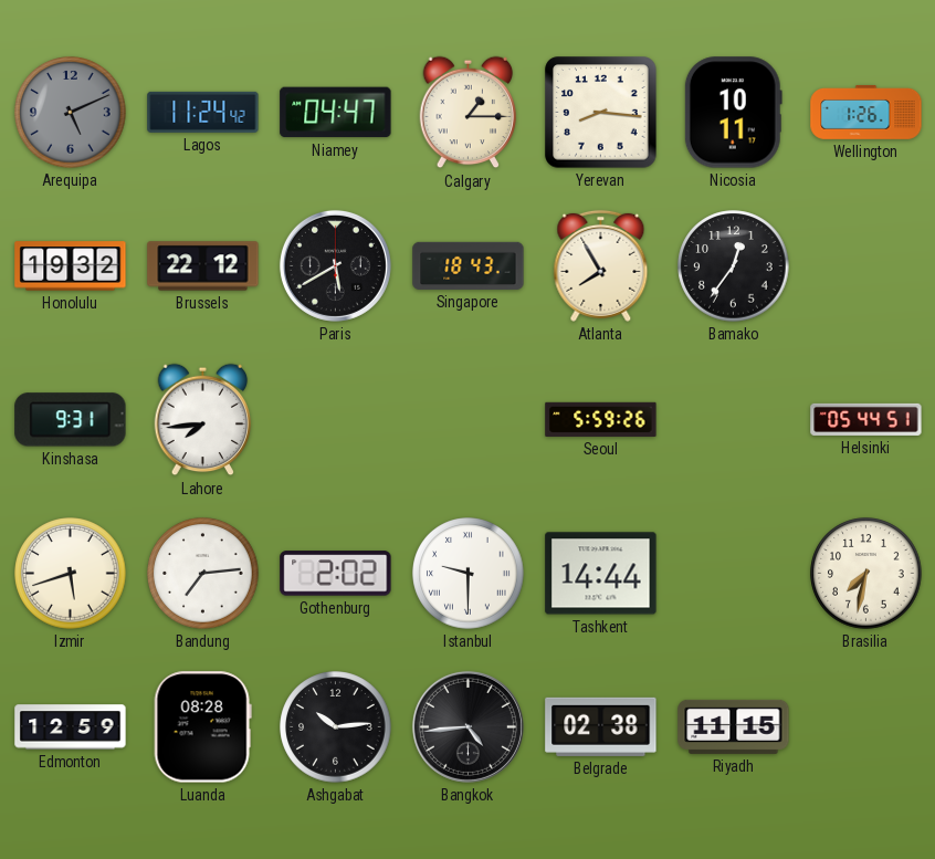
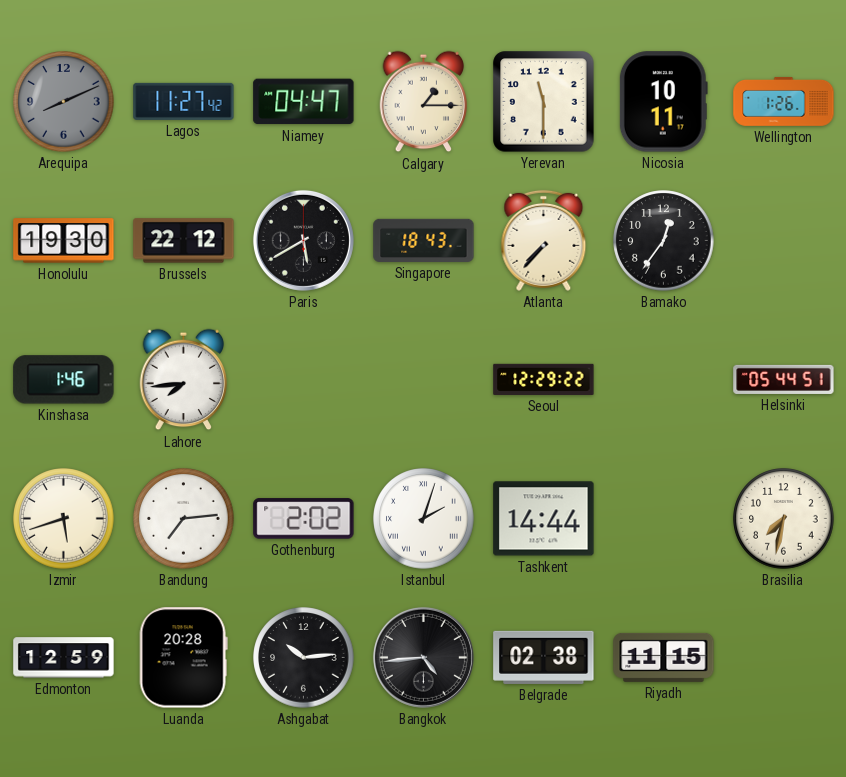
Arequipa: 5:11 -> 8:11
Lagos: 11:24 -> 11:27
Yerevan: 8:16 -> 11:30
Honolulu: 19:32 -> 19:30
Atlanta: 7:55 -> 7:37
Kinshasa: 9:31 -> 1:46
Seoul: 5:59 -> 12:29
Istanbul: 9:30 -> 2:03
Luanda: 08:28 -> 20:28
